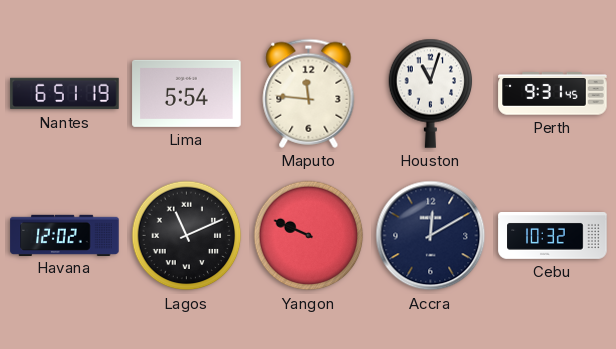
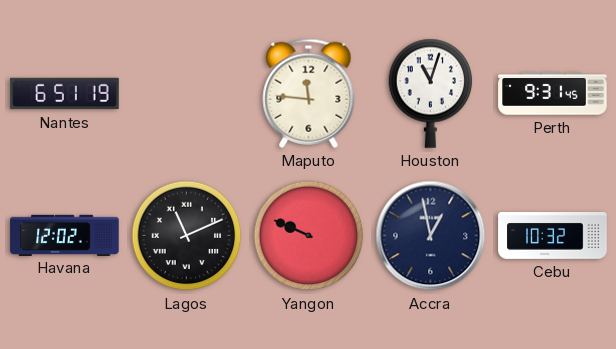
Lima: 5:54 -> none
Accra: 12:10 -> 12:58
